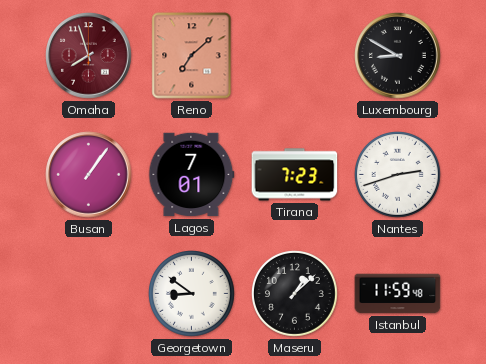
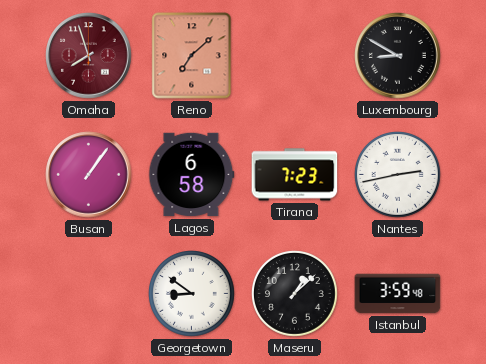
Lagos: 7:01 -> 6:58
Nantes: 2:42 -> 2:43
Istanbul: 11:59 -> 3:59
